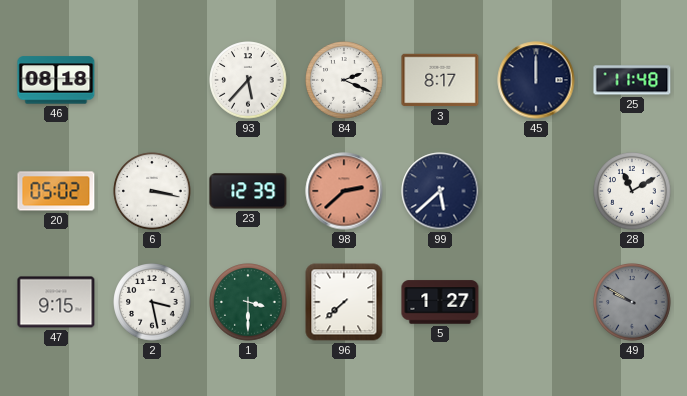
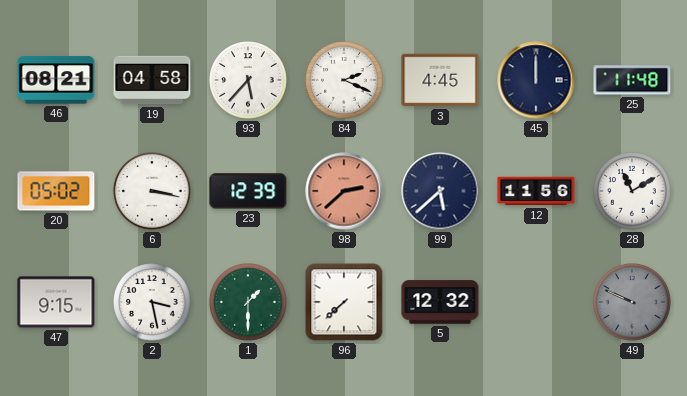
46: 08:18 -> 08:21
19: none -> 04:58
3: 8:17 -> 4:45
12: none -> 11:56
1: 3:30 -> 1:30
5: 1:27 -> 12:32
49: 9:50 -> 9:49
